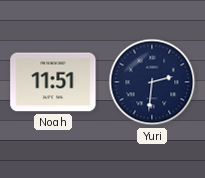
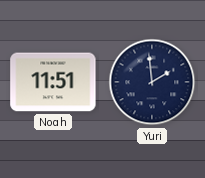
Yuri: 2:31 -> 1:59
